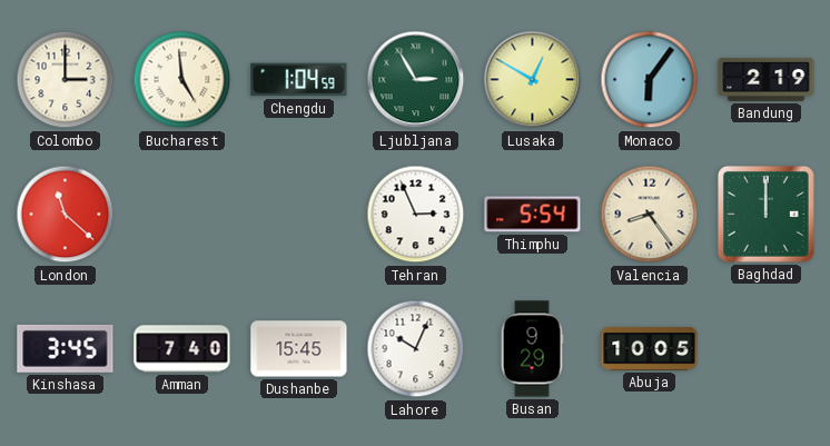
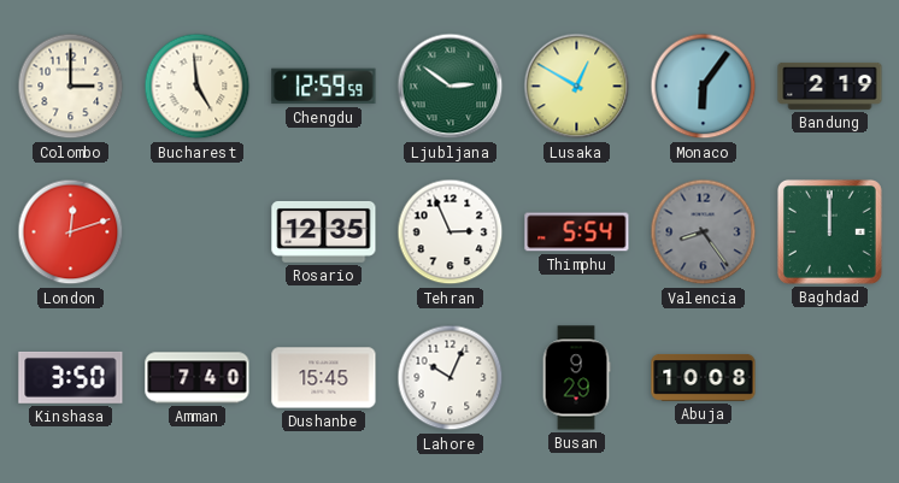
Chengdu: 1:04 -> 12:59
Ljubljana: 2:55 -> 2:51
London: 11:22 -> 12:12
Rosario: none -> 12:35
Valencia dial: cream -> grey
Kinshasa: 3:45 -> 3:50
Abuja: 10:05 -> 10:08
